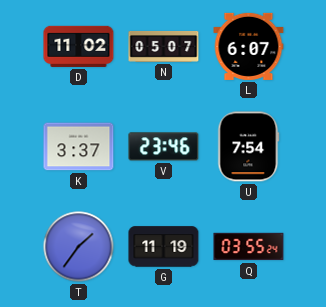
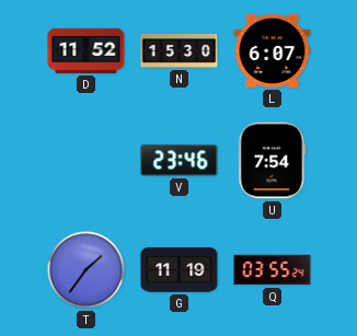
D: 11:02 -> 11:52
N: 05:07 -> 15:30
K: 3:37 -> none
